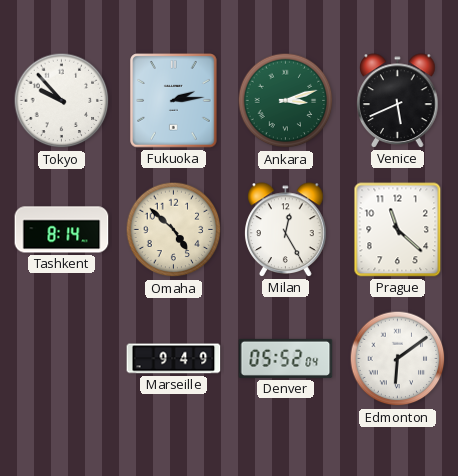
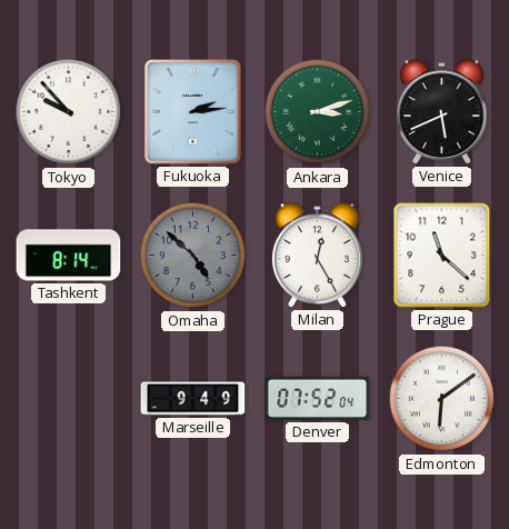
Omaha dial: cream -> grey
Denver: 05:52 -> 07:52
